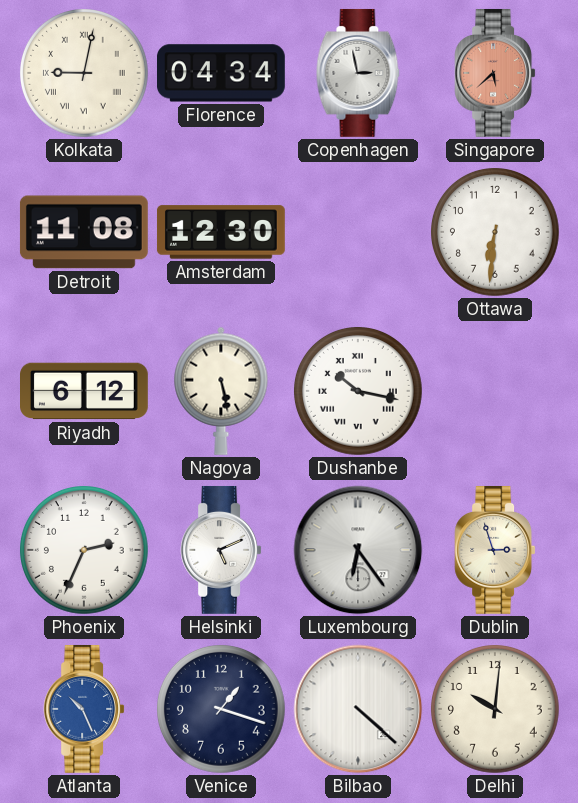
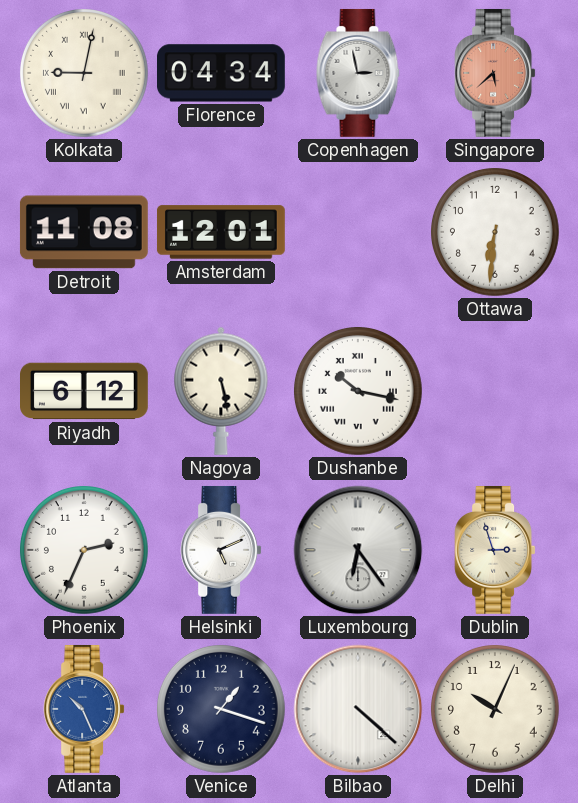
Amsterdam: 12:30 -> 12:01
Delhi: 10:01 -> 10:04
